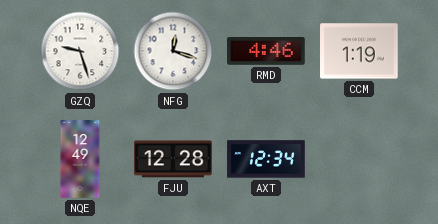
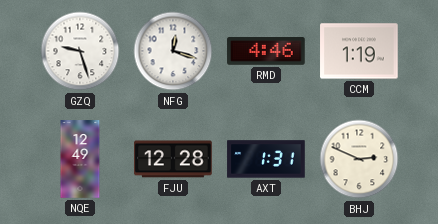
AXT: 12:34 -> 1:31
BHJ: none -> 2:49
